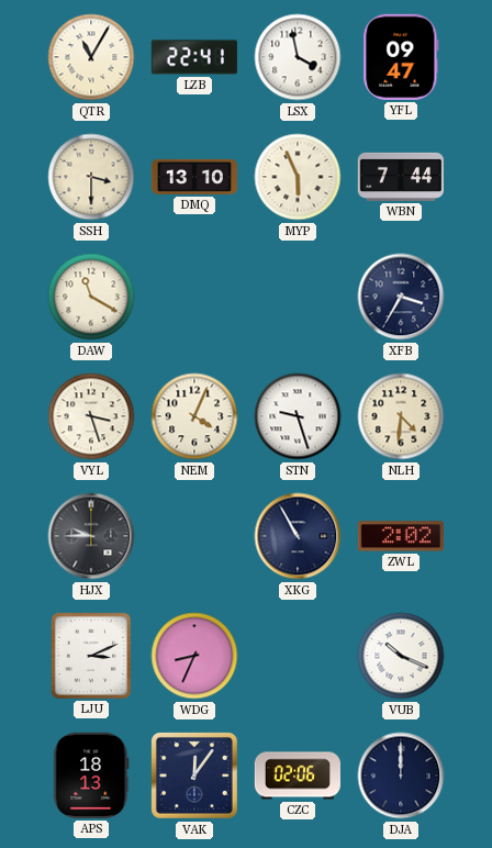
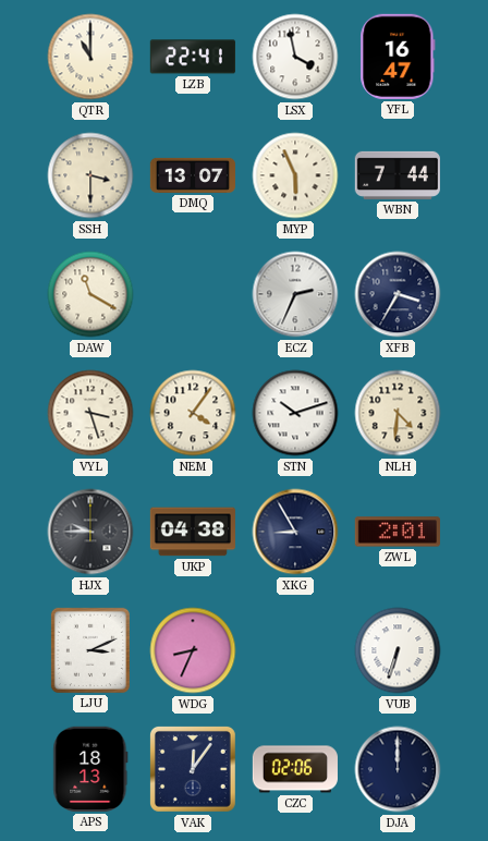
QTR: 11:05 -> 11:00
YFL: 09:47 -> 16:47
DMQ: 13:10 -> 13:07
ECZ: none -> 2:34
NEM: 4:04 -> 4:06
STN: 9:27 -> 10:12
UKP: none -> 04:38
XKG: 10:55 -> 8:55
ZWL: 2:02 -> 2:01
VUB: 10:19 -> 6:33
